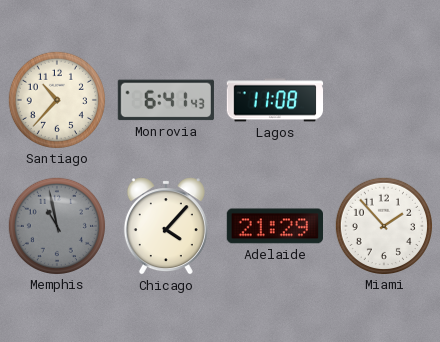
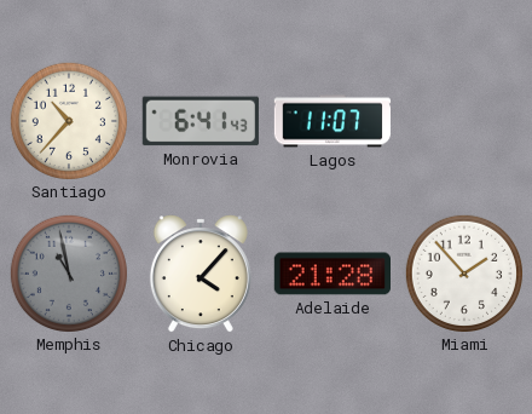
Lagos: 11:08 -> 11:07
Adelaide: 21:29 -> 21:28
